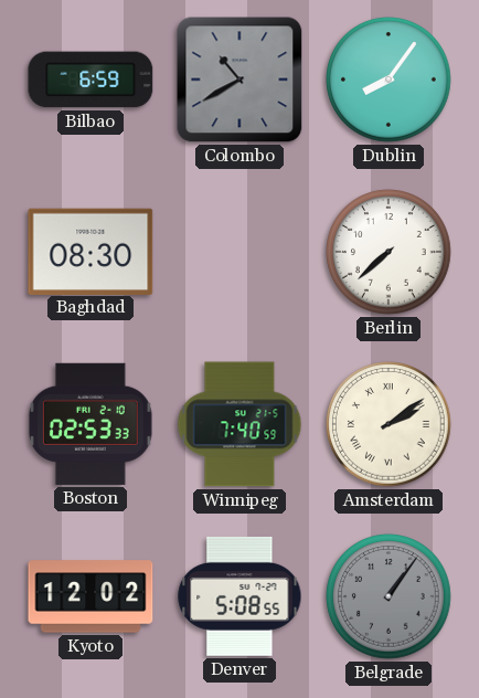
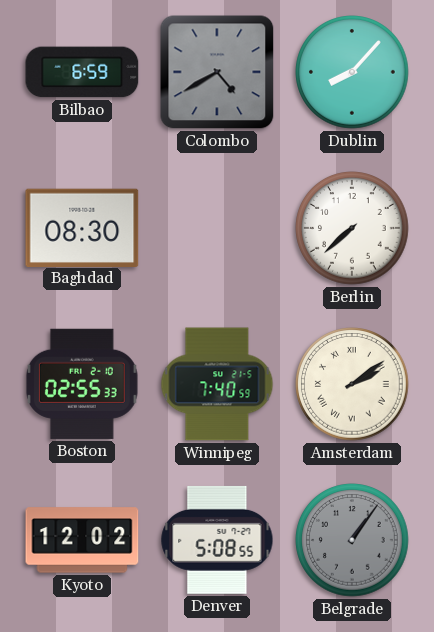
Colombo: 10:40 -> 4:40
Dublin: 8:06 -> 8:07
Boston: 02:53 -> 02:55
